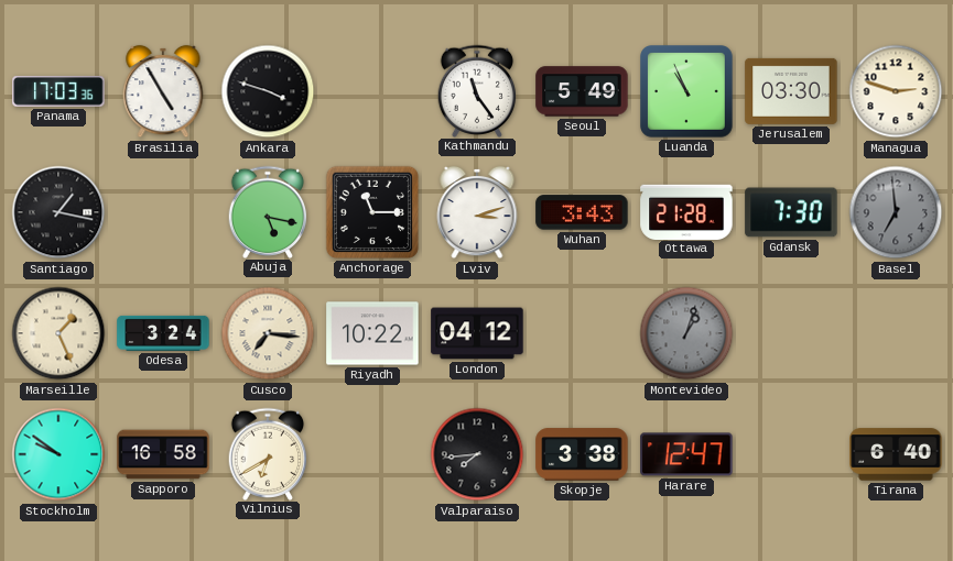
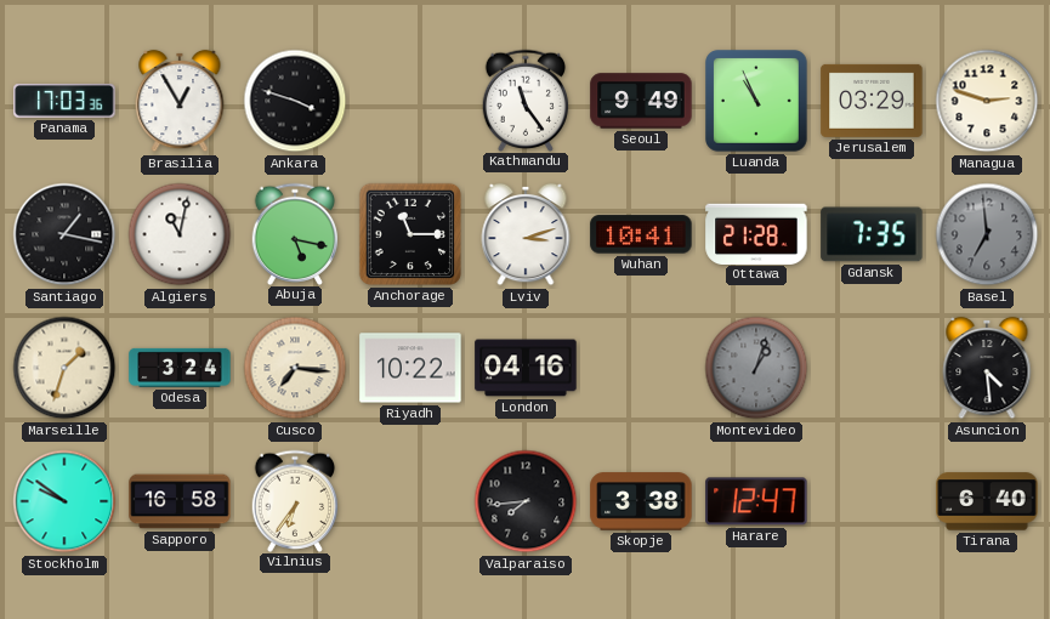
Brasilia: 4:55 -> 12:55
Seoul: 5:49 -> 9:49
Jerusalem: 03:30 -> 03:29
Algiers: none -> 11:02
Wuhan: 3:43 -> 10:41
Gdansk: 7:30 -> 7:35
Marseille: 1:26 -> 1:33
London: 04:12 -> 04:16
Asuncion: none -> 4:29
Vilnius: 6:40 -> 6:36
